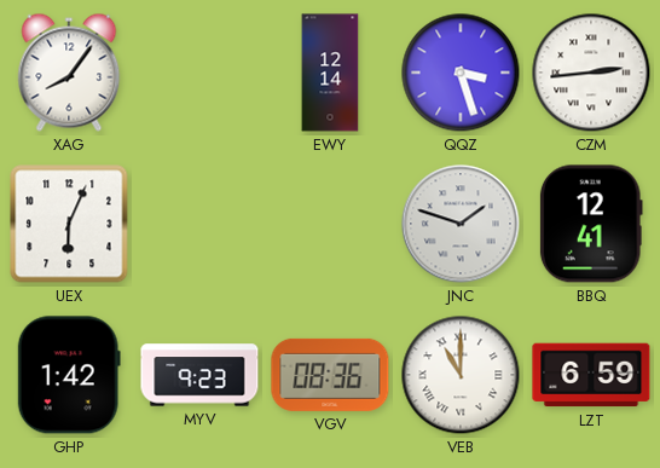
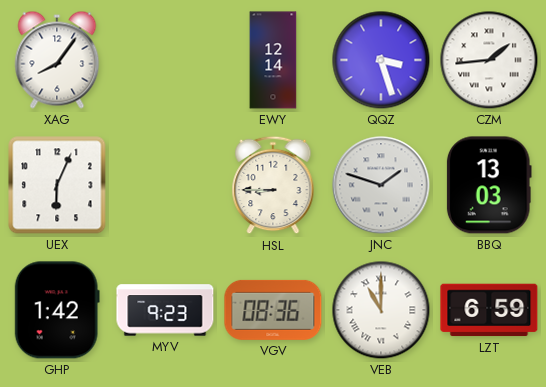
CZM: 2:44 -> 1:44
HSL: none -> 8:45
BBQ: 12:41 -> 13:03
